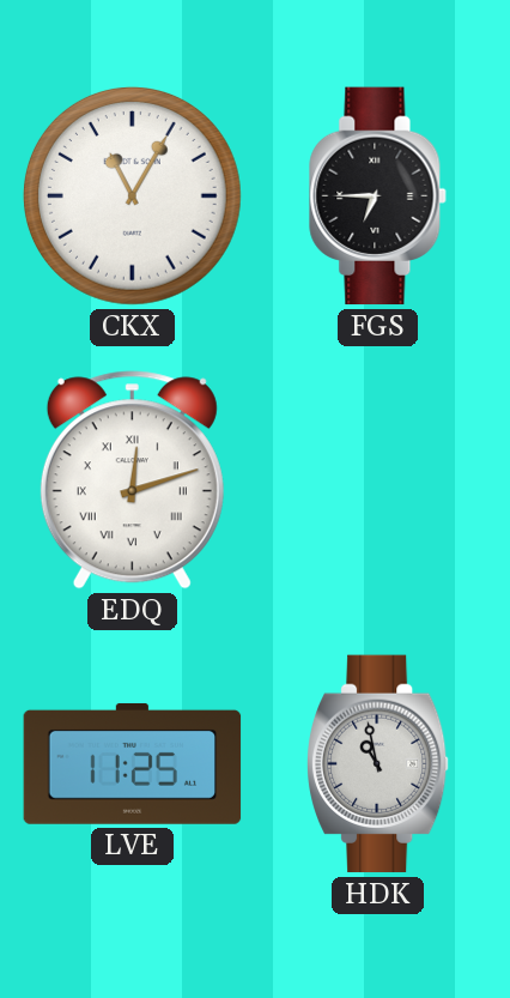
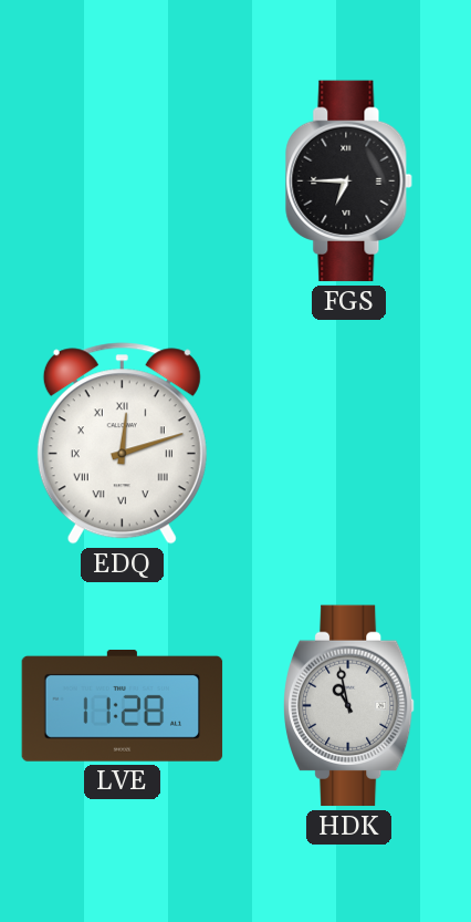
CKX: 11:05 -> none
LVE: 11:25 -> 11:28
